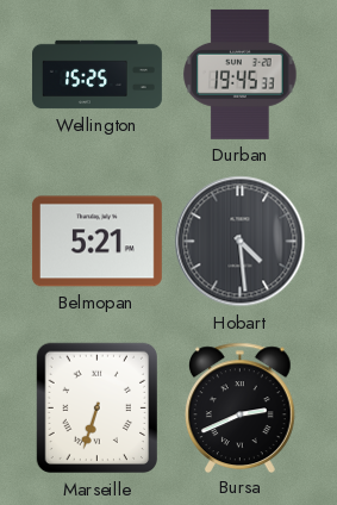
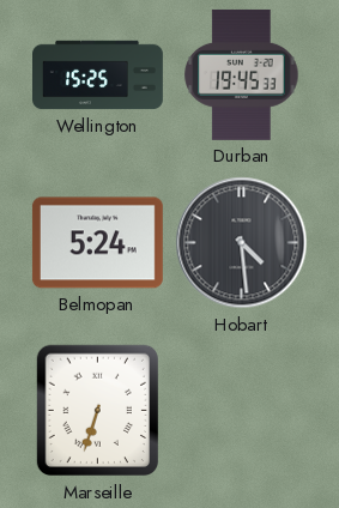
Belmopan: 5:21 -> 5:24
Bursa: 2:41 -> none
